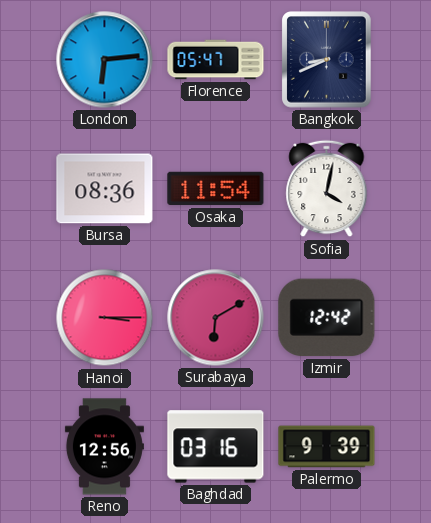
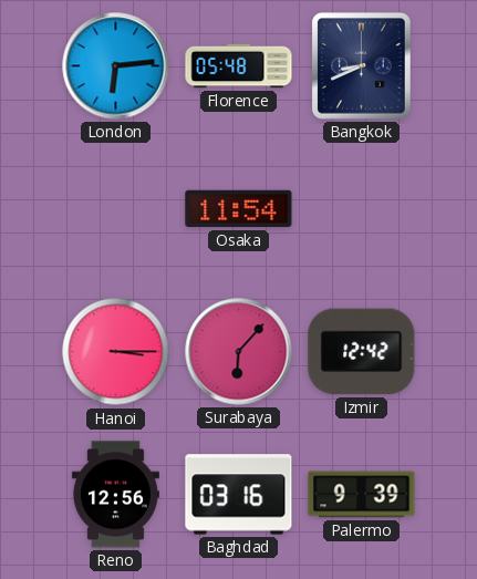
Florence: 05:47 -> 05:48
Bursa: 08:36 -> none
Sofia: 4:02 -> none
Surabaya: 6:10 -> 6:07
